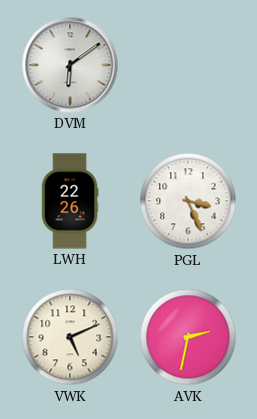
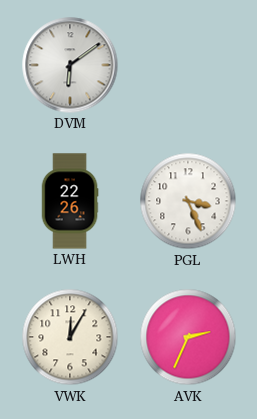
VWK: 5:11 -> 12:05
AVK: 2:32 -> 2:34
